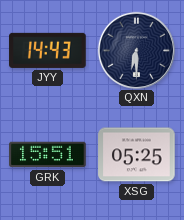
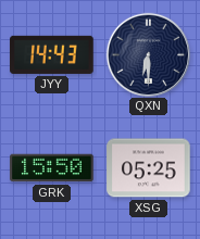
GRK: 15:51 -> 15:50
